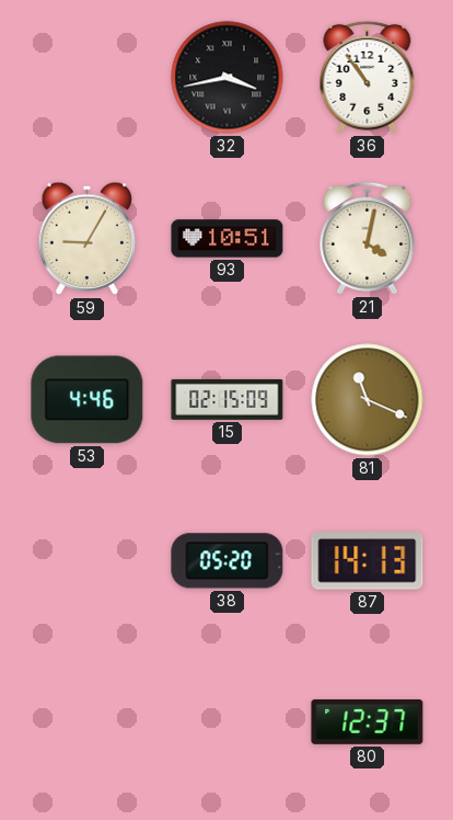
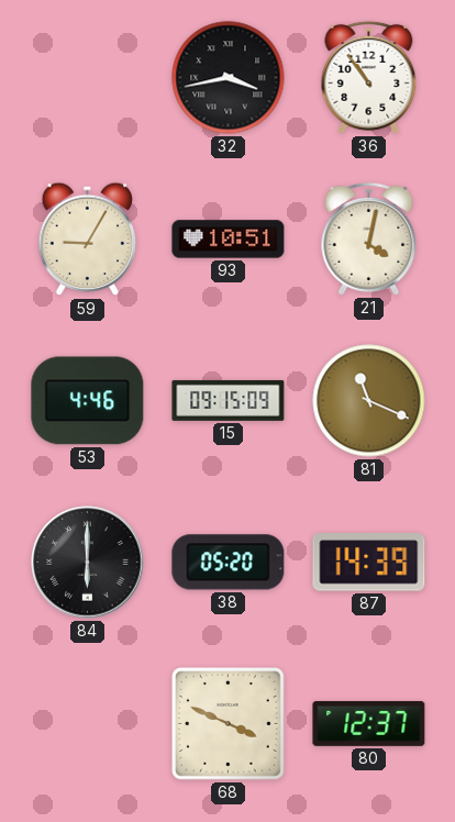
15: 02:15 -> 09:15
84: none -> 6:00
87: 14:13 -> 14:39
68: none -> 3:49
